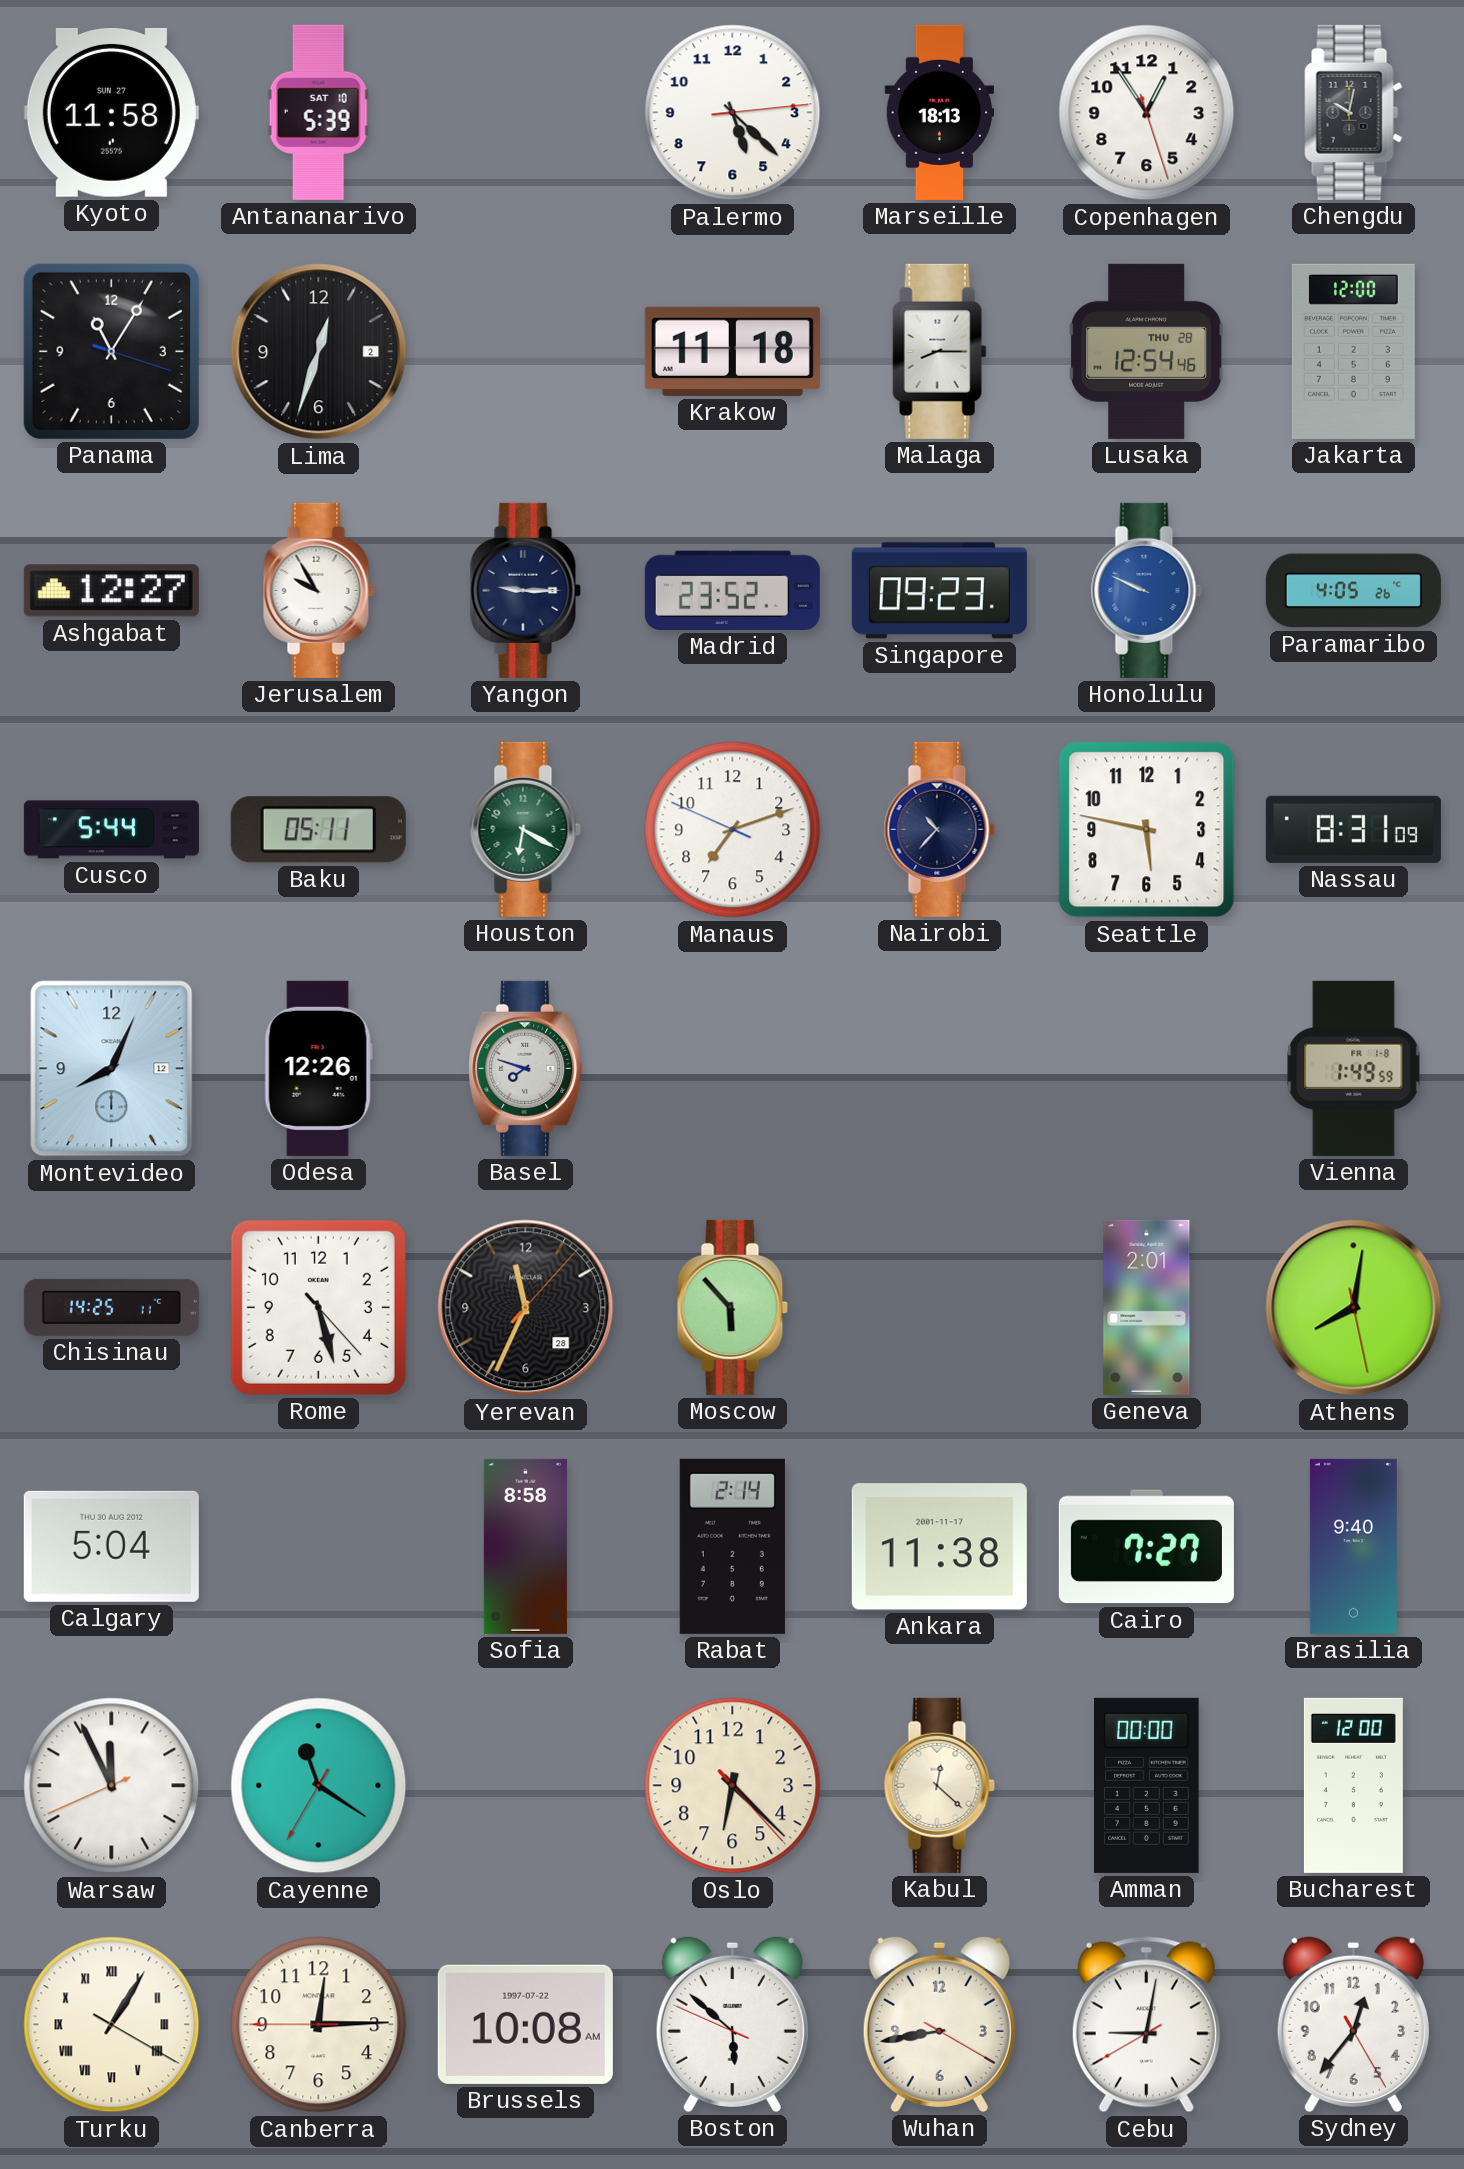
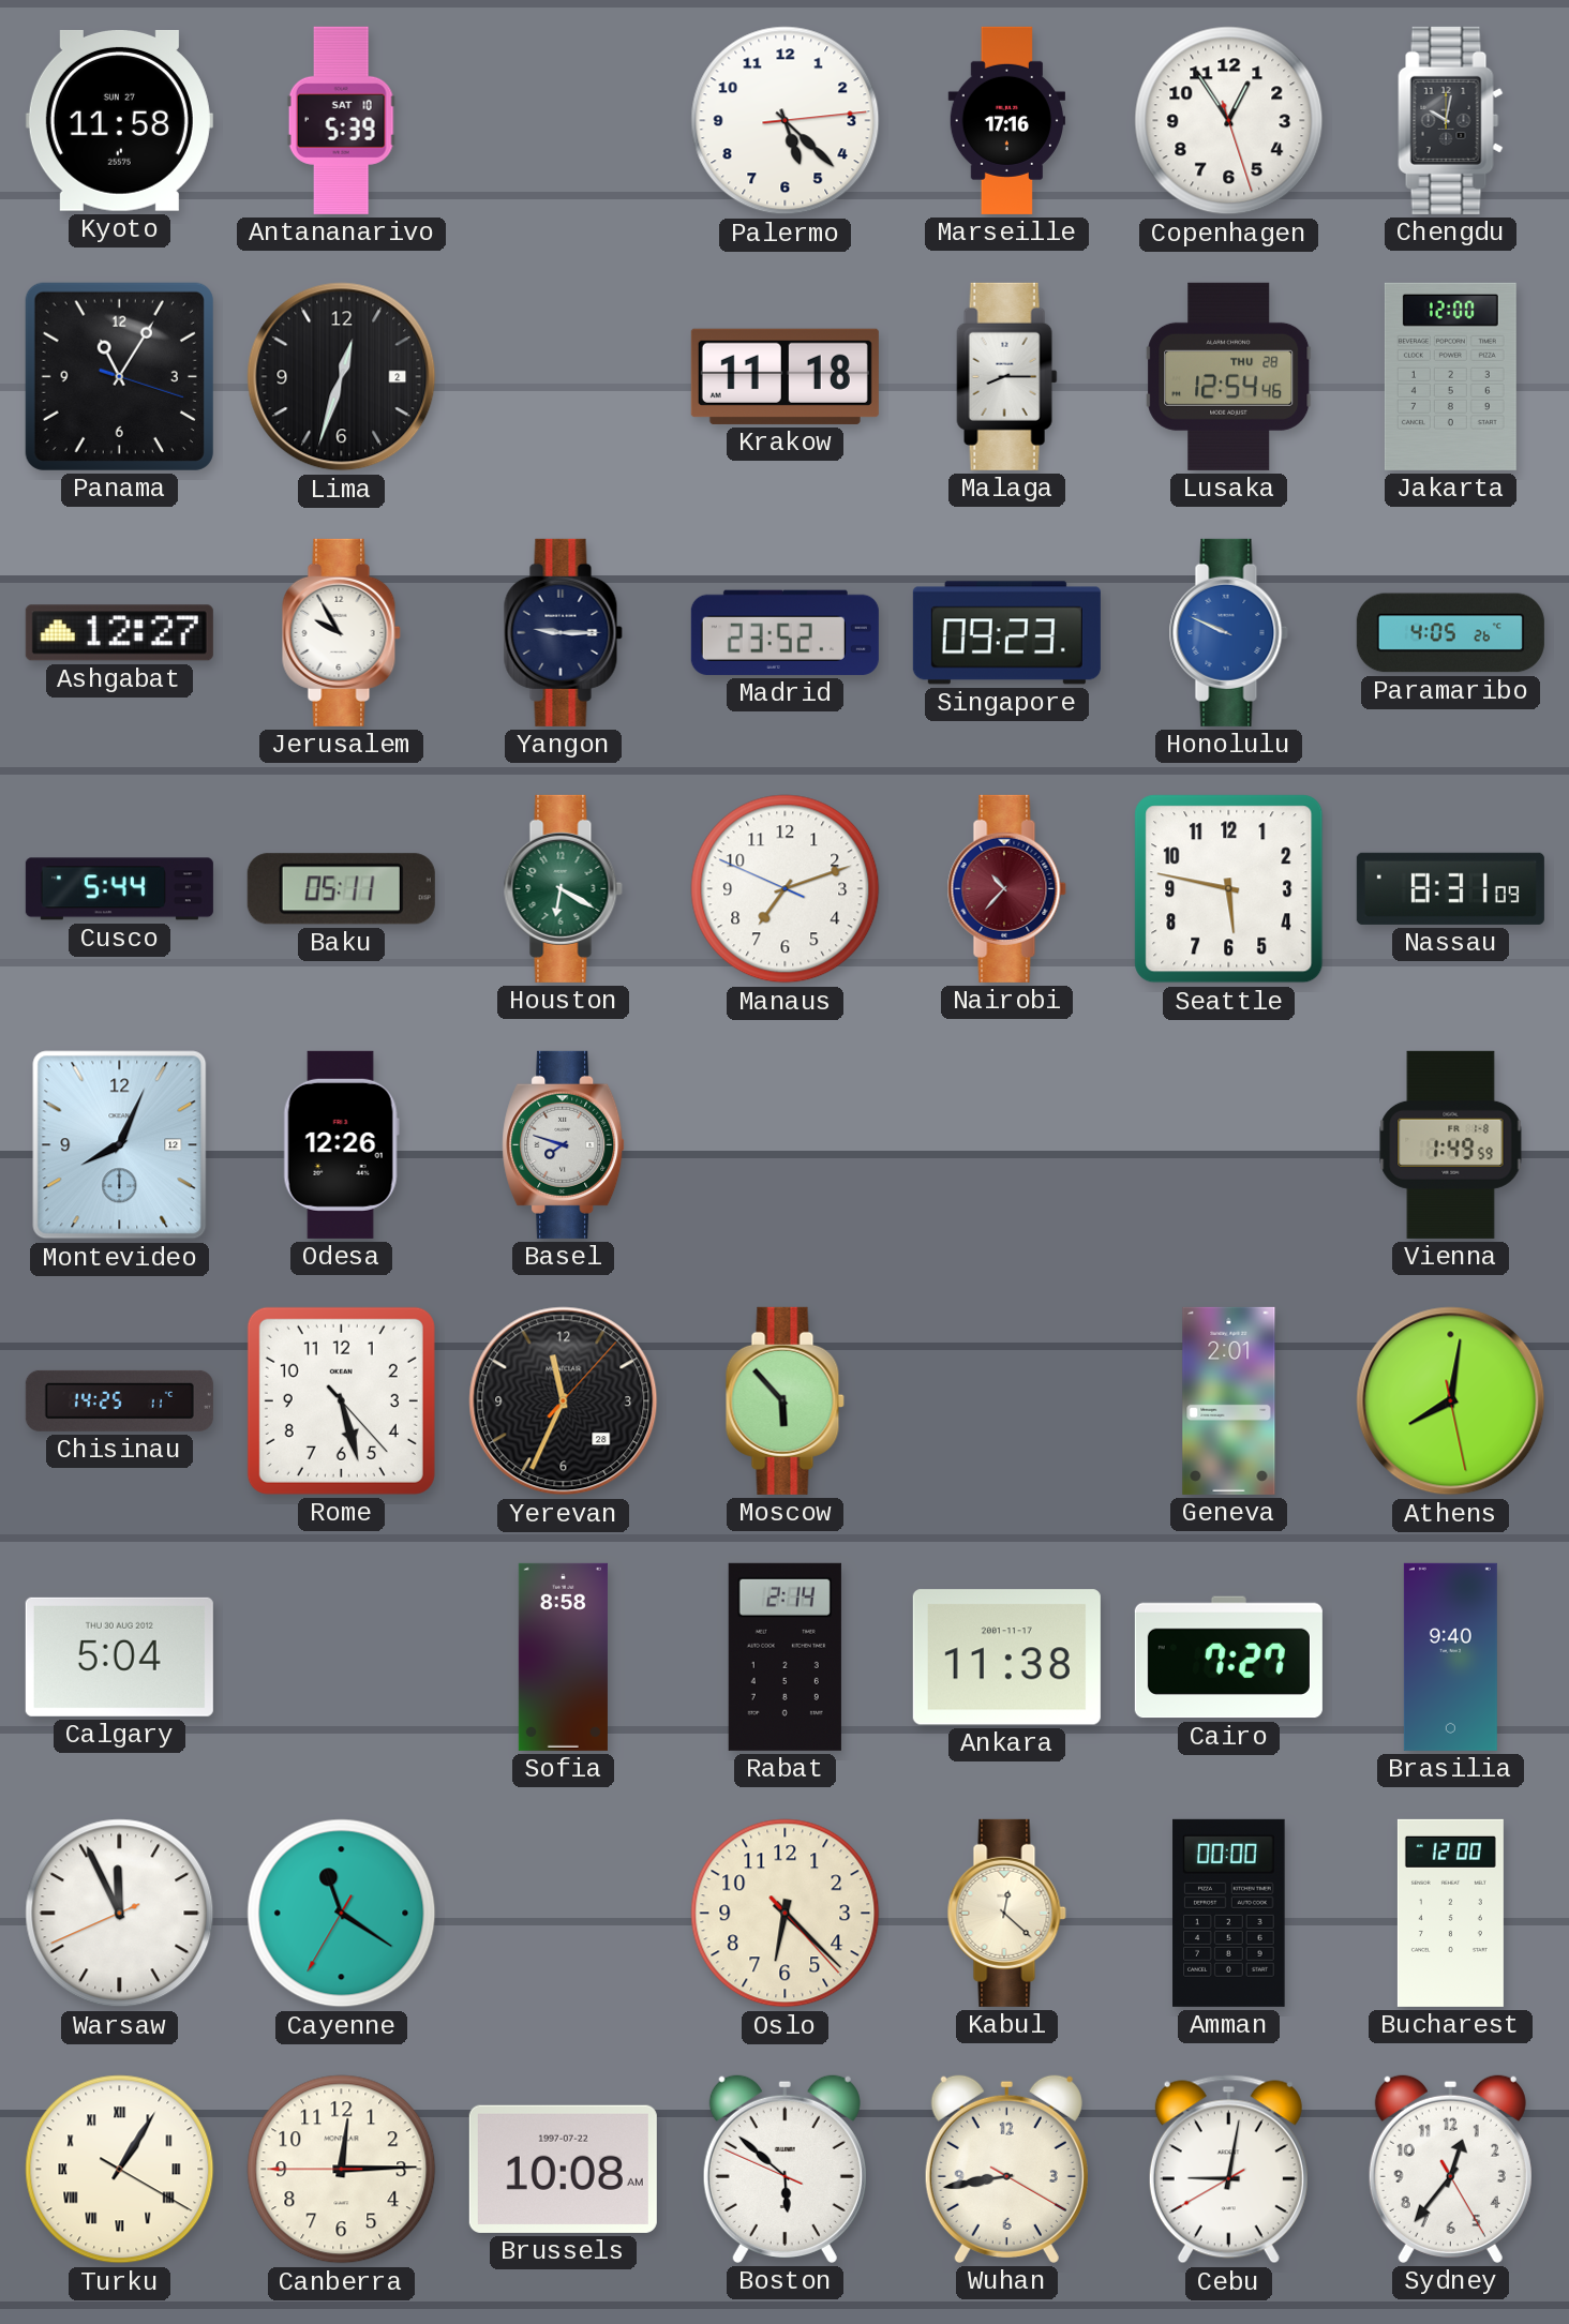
Marseille: 18:13 -> 17:16
Nairobi dial: navy -> burgundy
